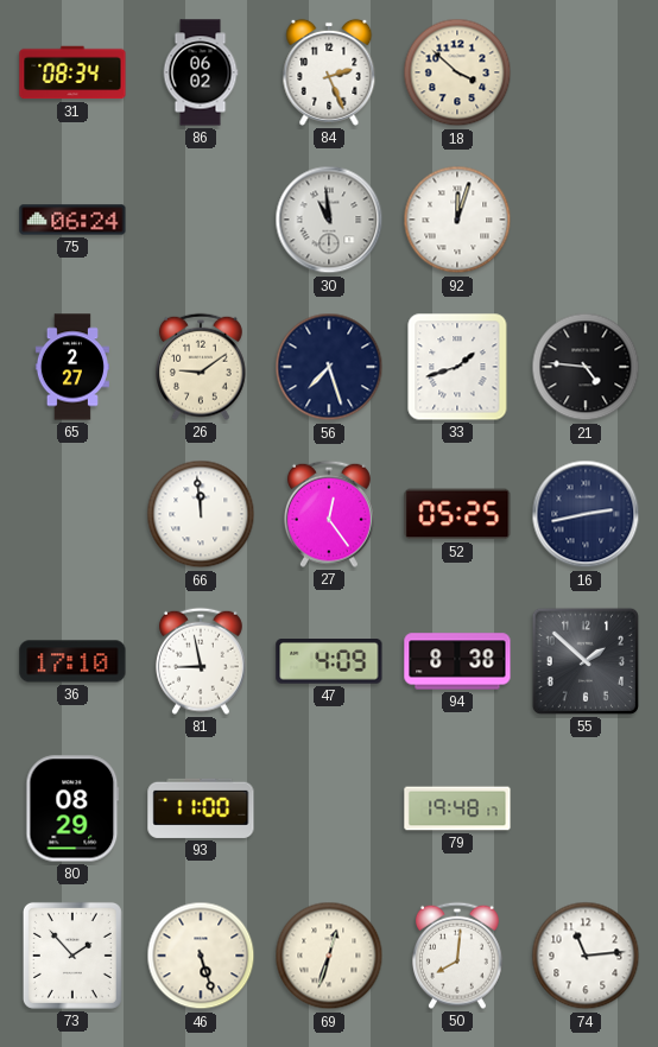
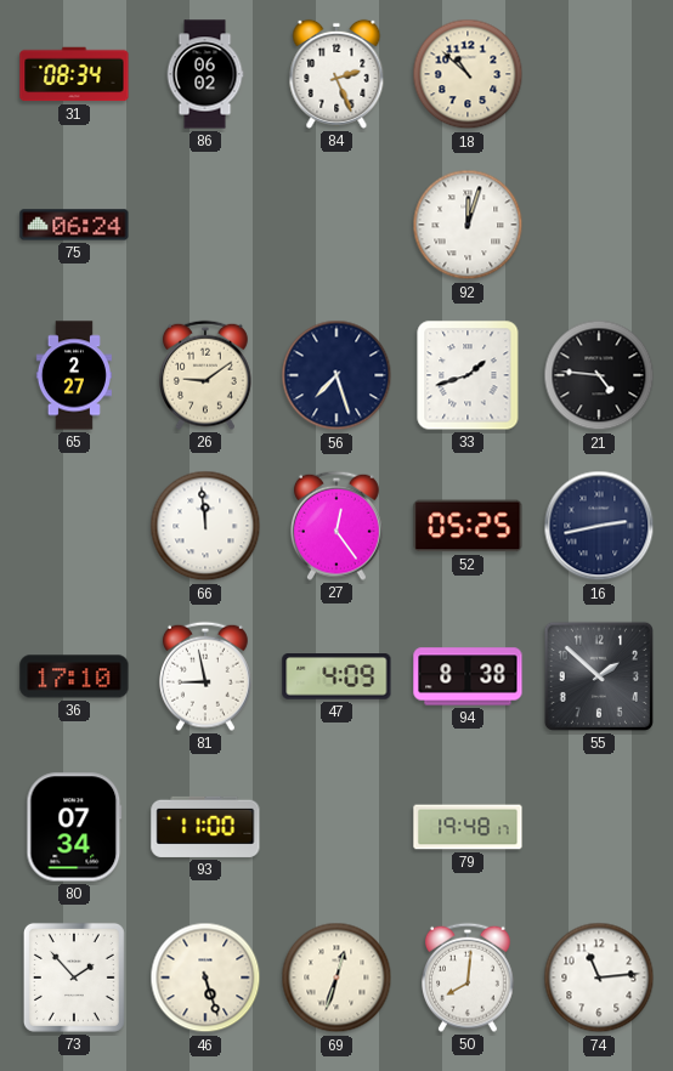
18: 3:52 -> 10:52
30: 10:59 -> none
80: 08:29 -> 07:34
